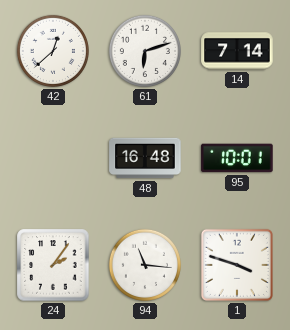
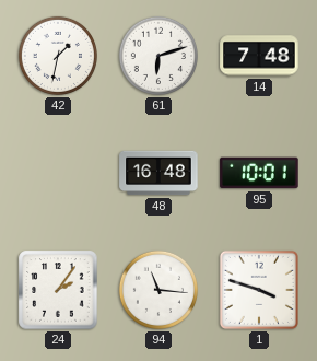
42: 12:38 -> 1:32
14: 7:14 -> 7:48
